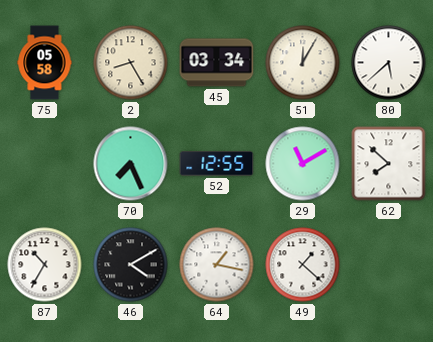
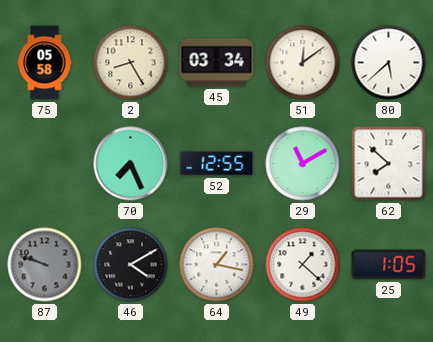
51: 12:05 -> 12:09
87: 10:35 -> 9:48
87 dial: white -> grey
25: none -> 1:05
